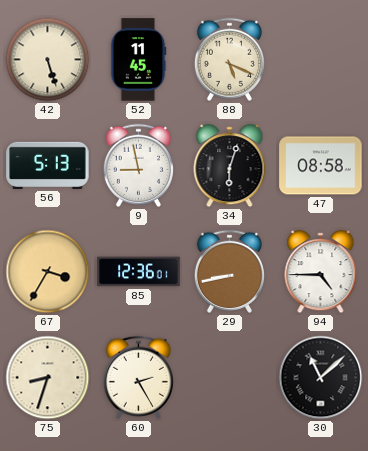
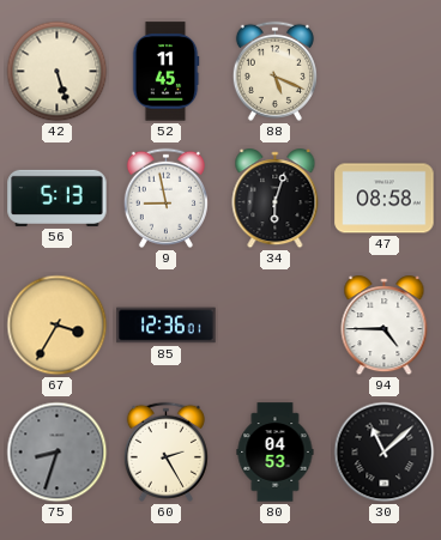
29: 8:43 -> none
75 dial: cream -> grey
80: none -> 04:53
